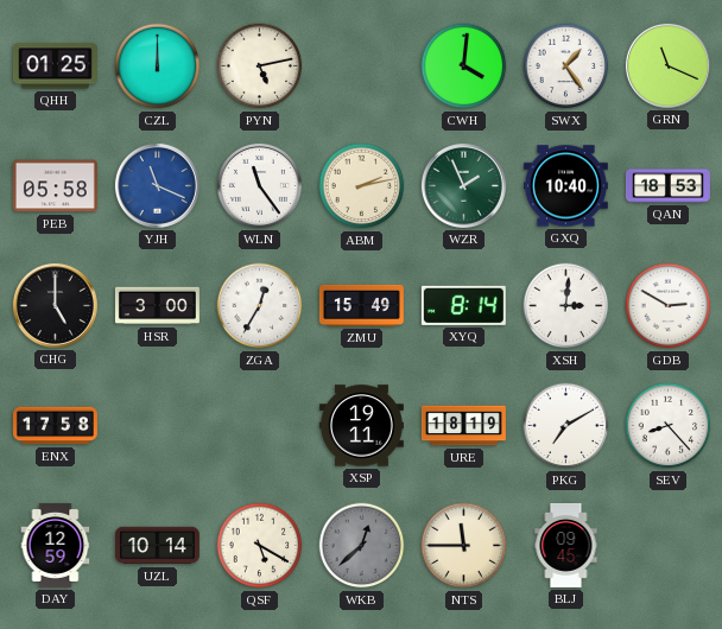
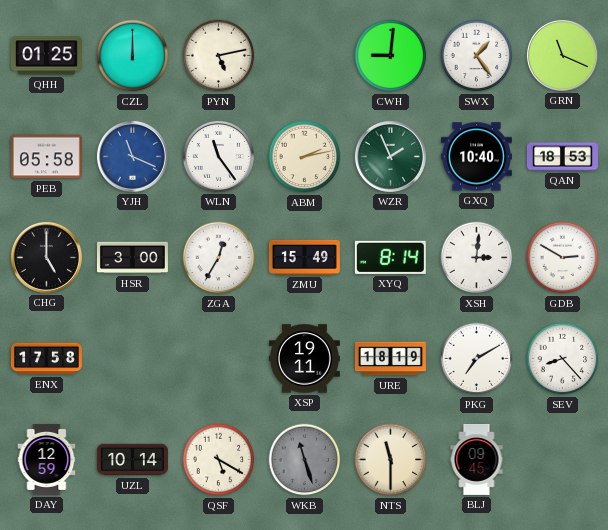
CWH: 4:01 -> 9:01
WKB: 12:38 -> 11:27
NTS: 11:45 -> 11:30
